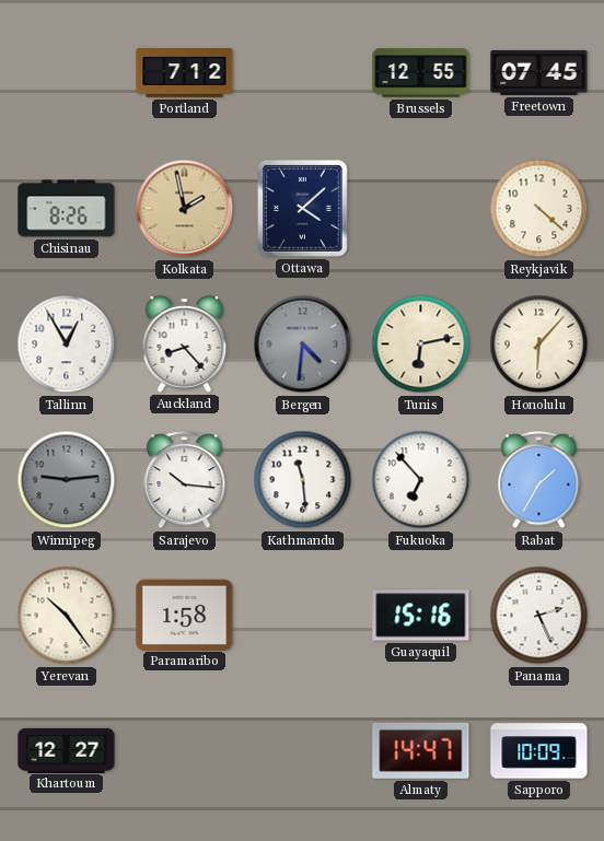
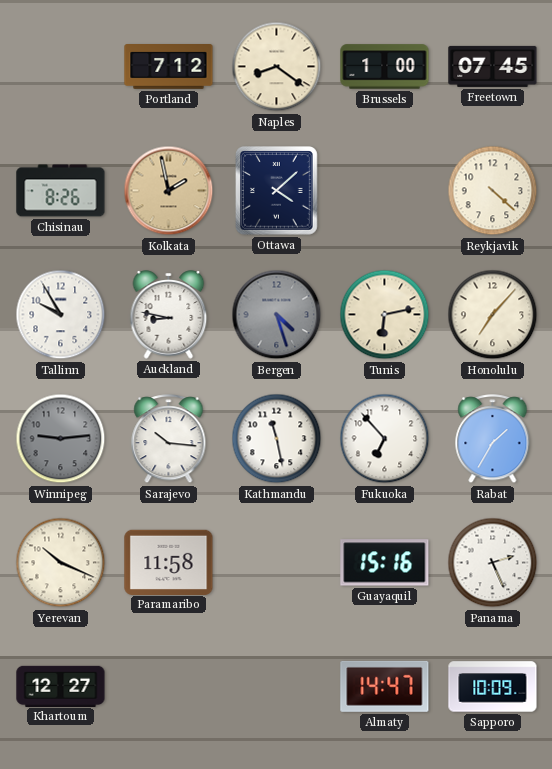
Naples: none -> 8:21
Brussels: 12:55 -> 1:00
Tallinn: 12:55 -> 9:55
Auckland: 8:23 -> 8:47
Bergen: 4:31 -> 4:27
Honolulu: 6:07 -> 7:07
Kathmandu: 11:29 -> 11:28
Yerevan: 10:24 -> 10:19
Paramaribo: 1:58 -> 11:58
